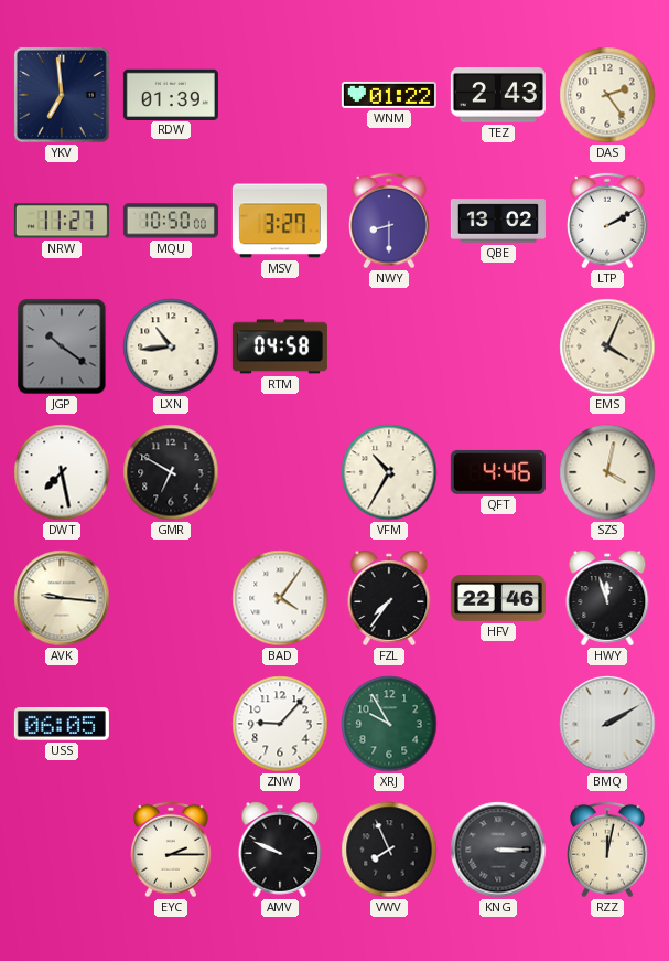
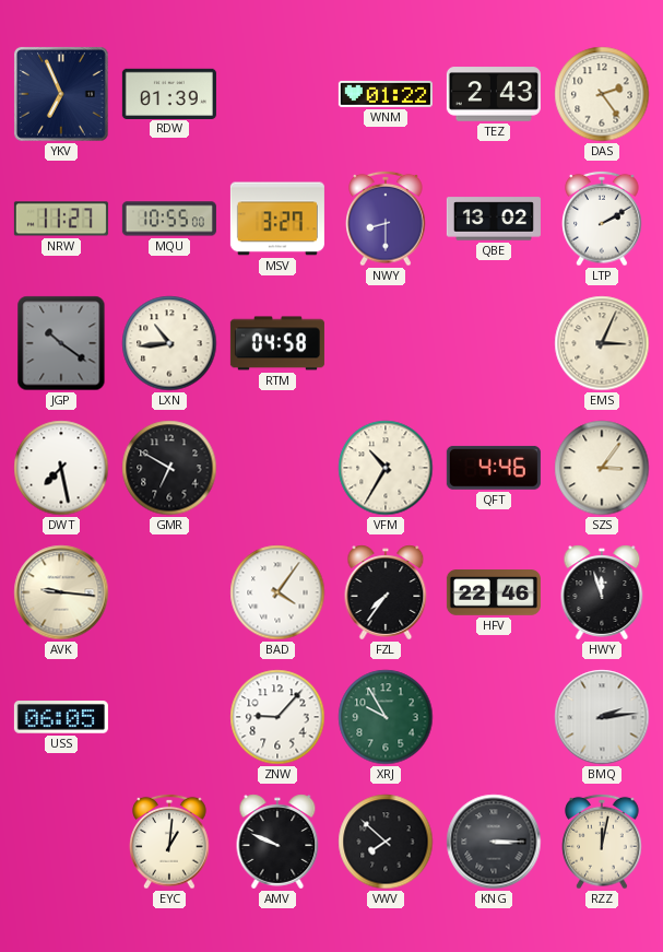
YKV: 6:59 -> 6:56
MQU: 10:50 -> 10:55
EMS: 4:04 -> 3:04
SZS: 4:02 -> 3:06
BMQ: 2:10 -> 2:14
EYC: 2:15 -> 1:01
VWV: 7:56 -> 7:52
